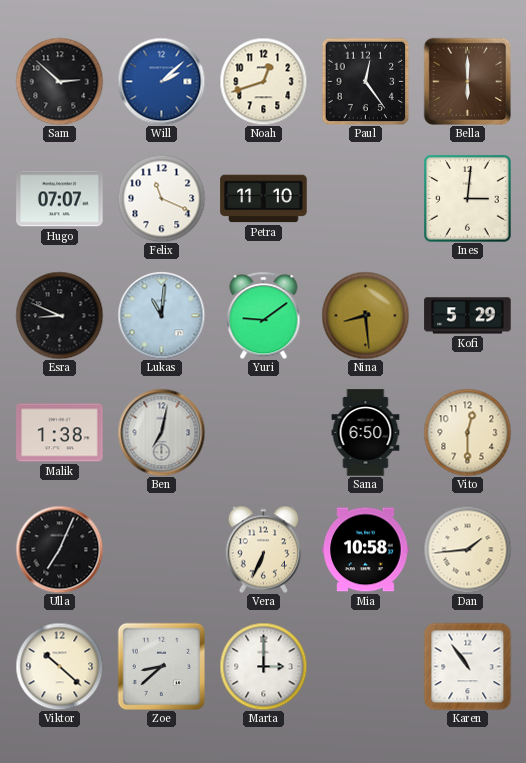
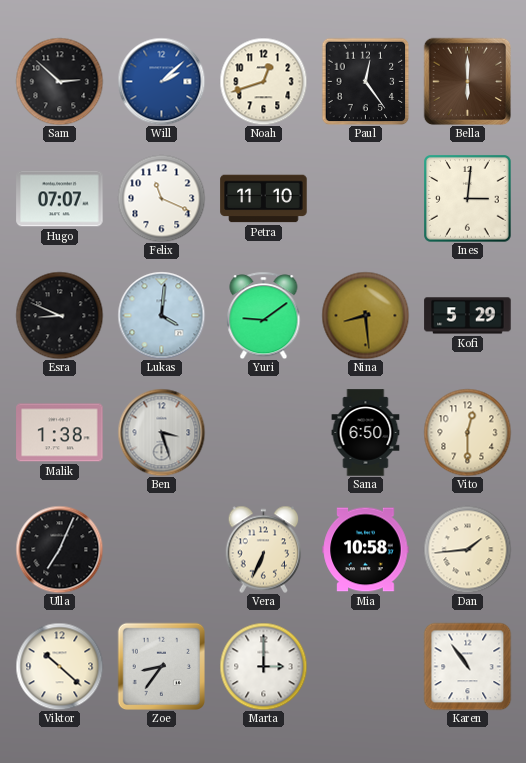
Lukas: 11:01 -> 4:01
Ben: 7:02 -> 3:27
Zoe: 8:38 -> 8:36
